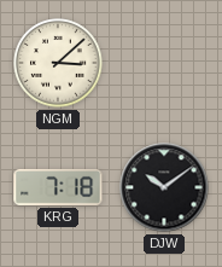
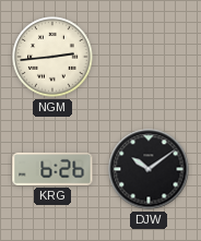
NGM: 3:08 -> 2:44
KRG: 7:18 -> 6:26
